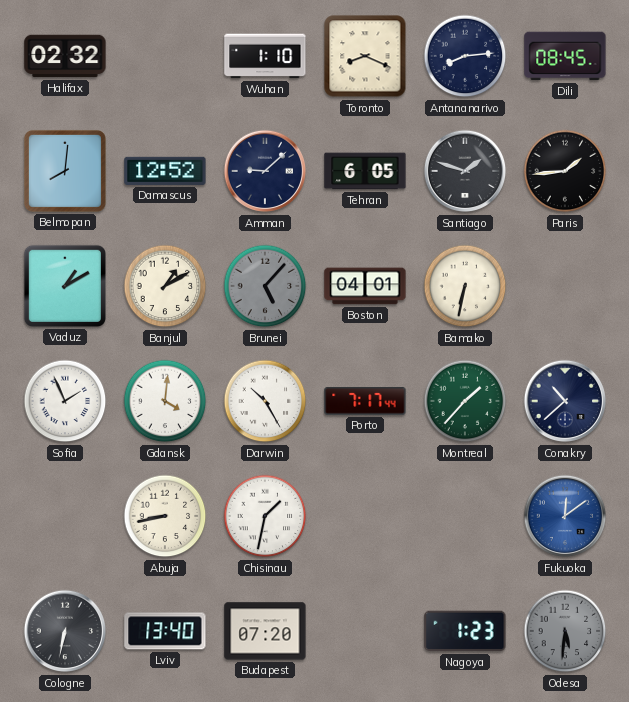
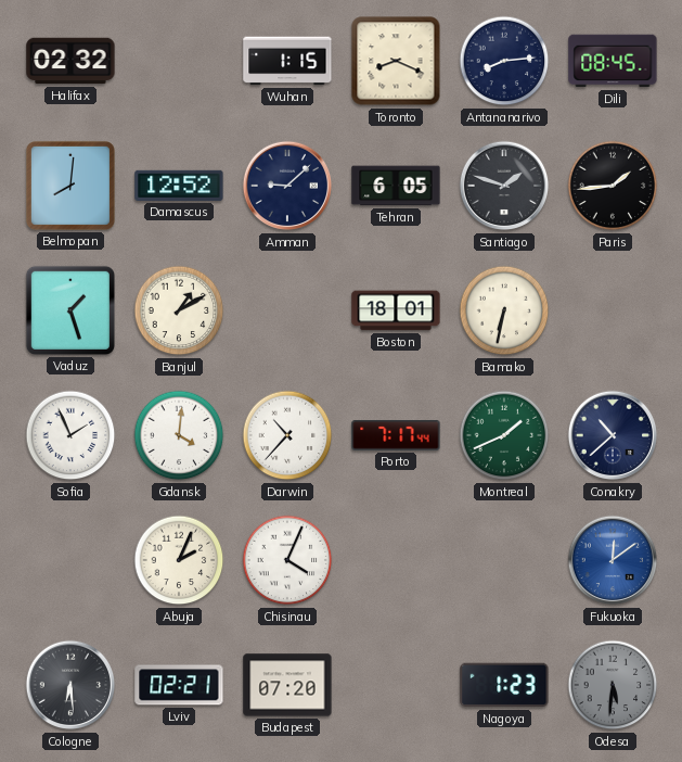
Wuhan: 1:10 -> 1:15
Vaduz: 1:10 -> 1:27
Brunei: 5:07 -> none
Boston: 04:01 -> 18:01
Darwin: 10:25 -> 10:37
Montreal: 1:37 -> 1:41
Abuja: 8:43 -> 2:04
Chisinau: 1:32 -> 4:04
Cologne: 6:32 -> 6:29
Lviv: 13:40 -> 02:21
